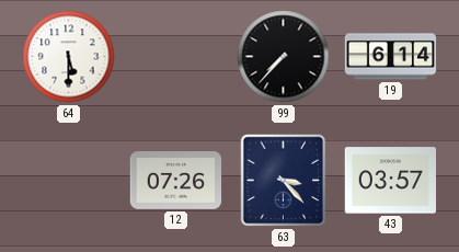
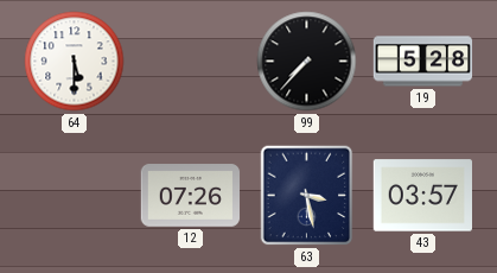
19: 6:14 -> 5:28
63: 3:23 -> 3:28
